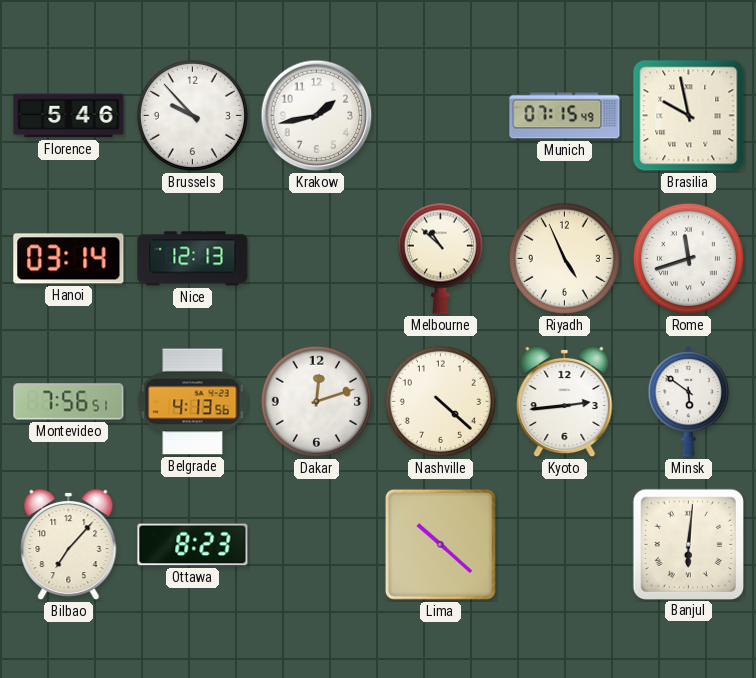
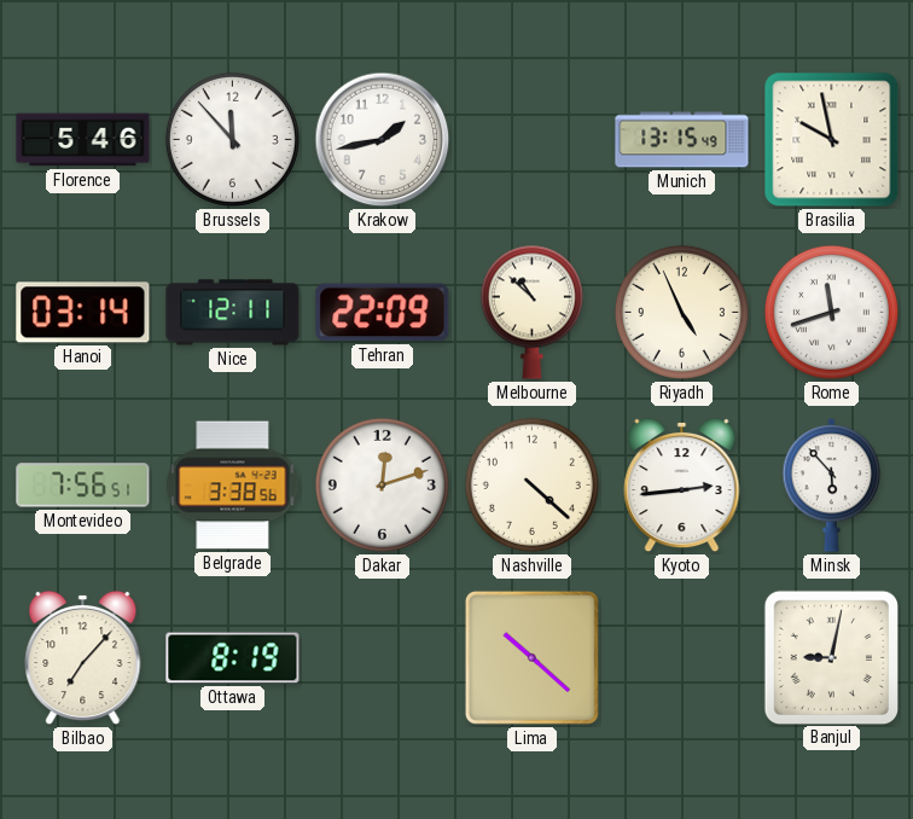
Brussels: 9:53 -> 11:53
Munich: 07:15 -> 13:15
Nice: 12:13 -> 12:11
Tehran: none -> 22:09
Belgrade: 4:13 -> 3:38
Minsk: 5:51 -> 5:53
Ottawa: 8:23 -> 8:19
Banjul: 6:01 -> 9:02
